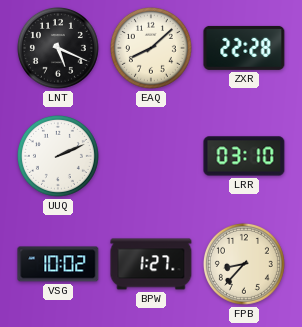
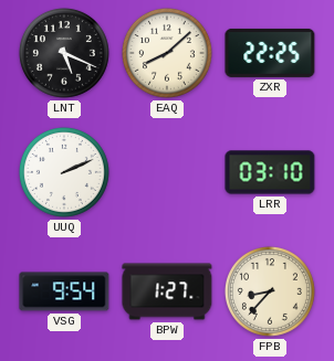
ZXR: 22:28 -> 22:25
VSG: 10:02 -> 9:54
